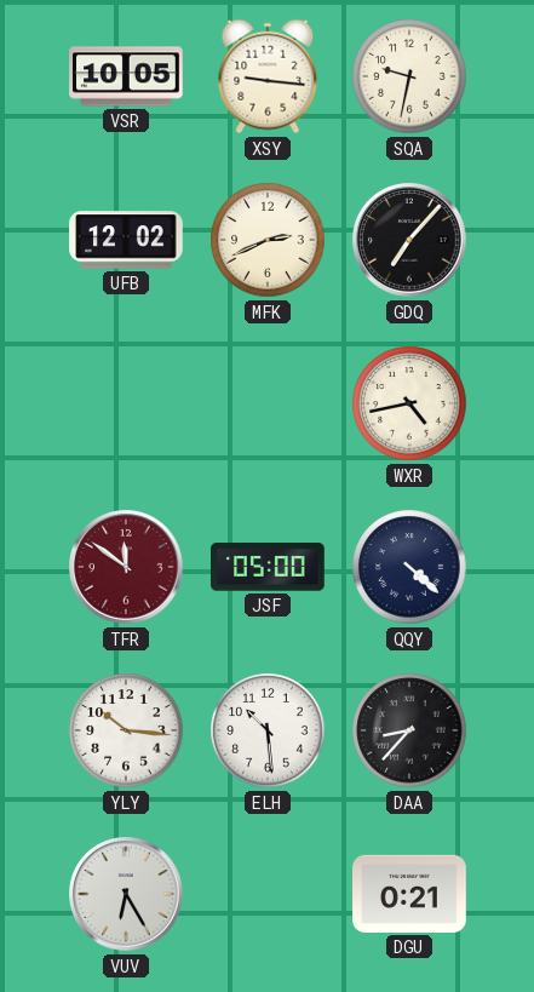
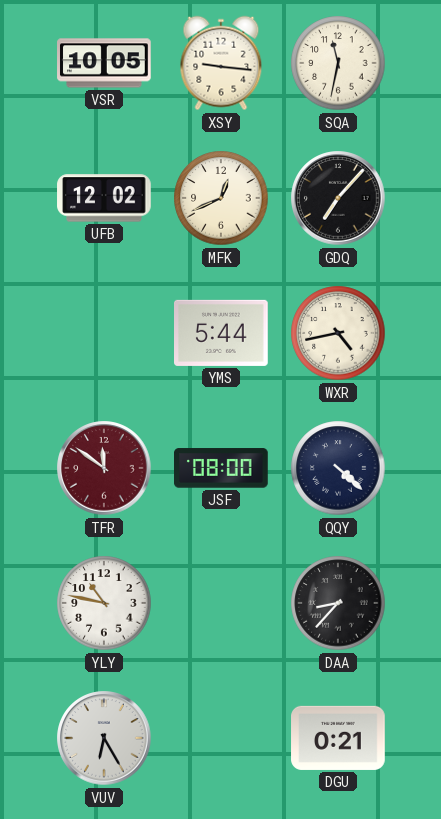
SQA: 9:32 -> 11:32
MFK: 2:41 -> 12:41
YMS: none -> 5:44
JSF: 05:00 -> 08:00
YLY: 10:16 -> 10:47
ELH: 10:29 -> none
